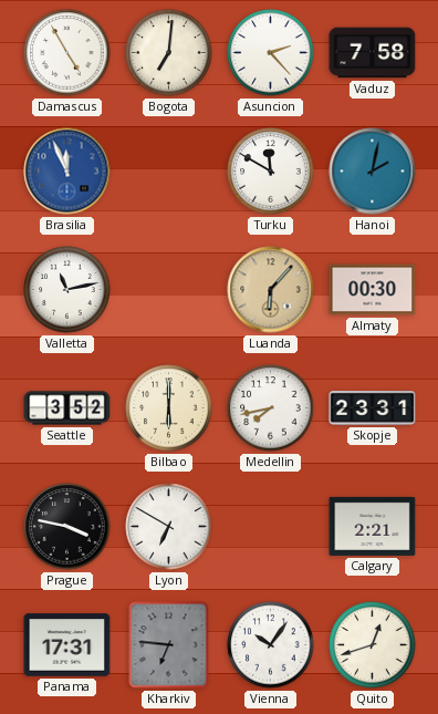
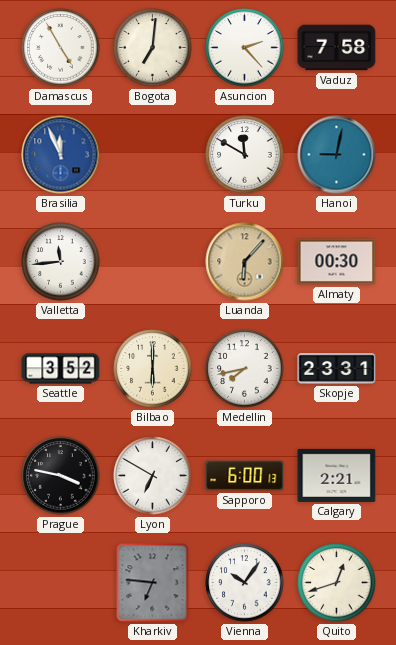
Hanoi: 2:02 -> 9:02
Valletta: 11:13 -> 11:44
Sapporo: none -> 6:00
Panama: 17:31 -> none
